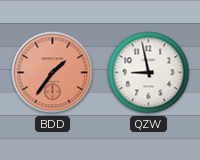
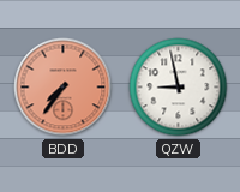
BDD: 1:36 -> 7:36
